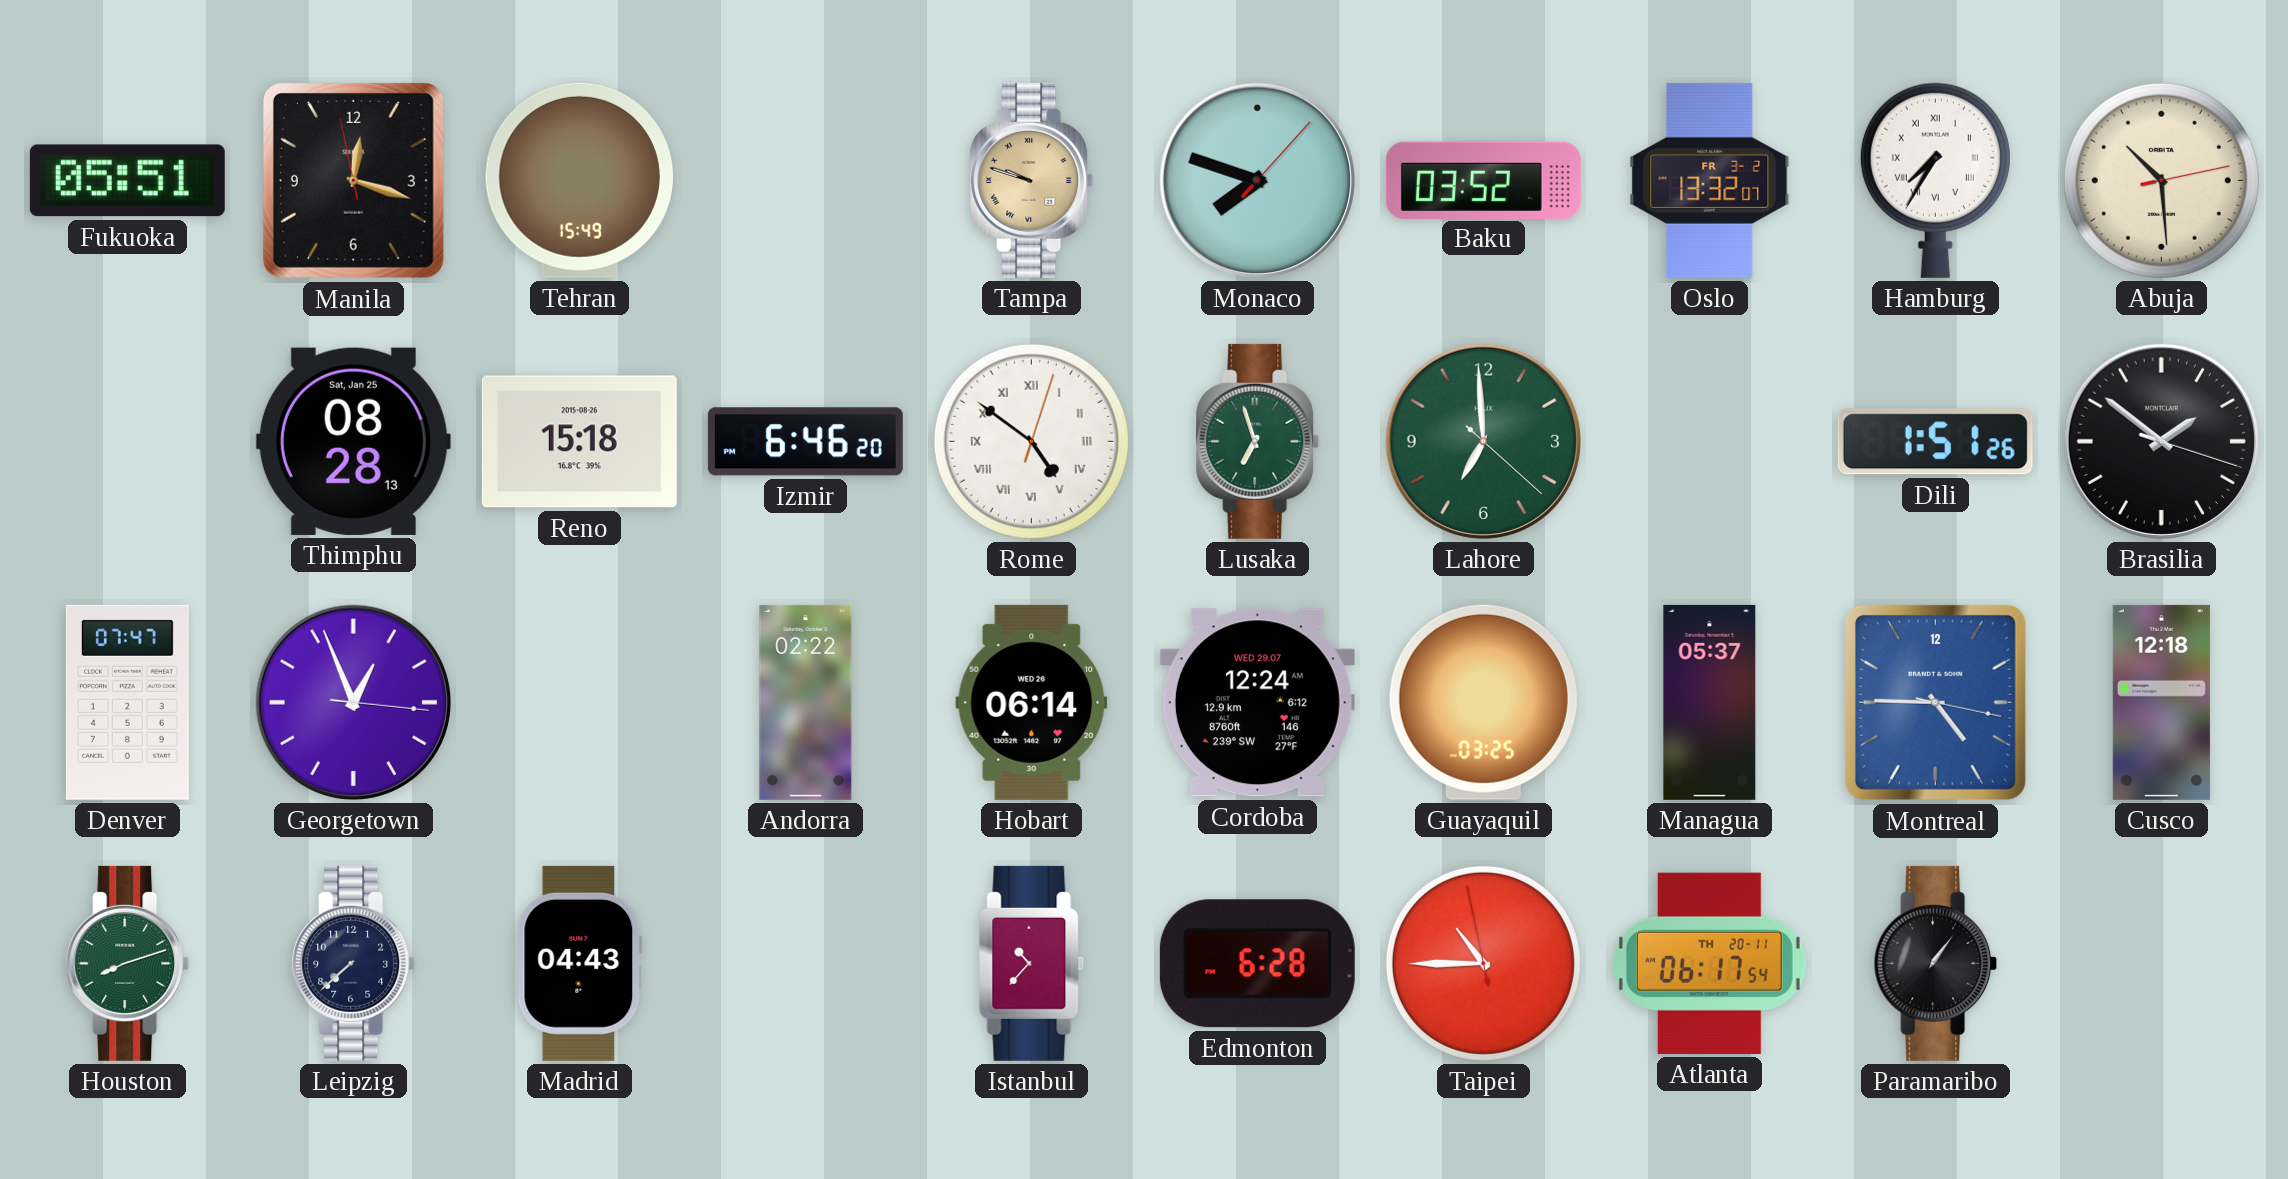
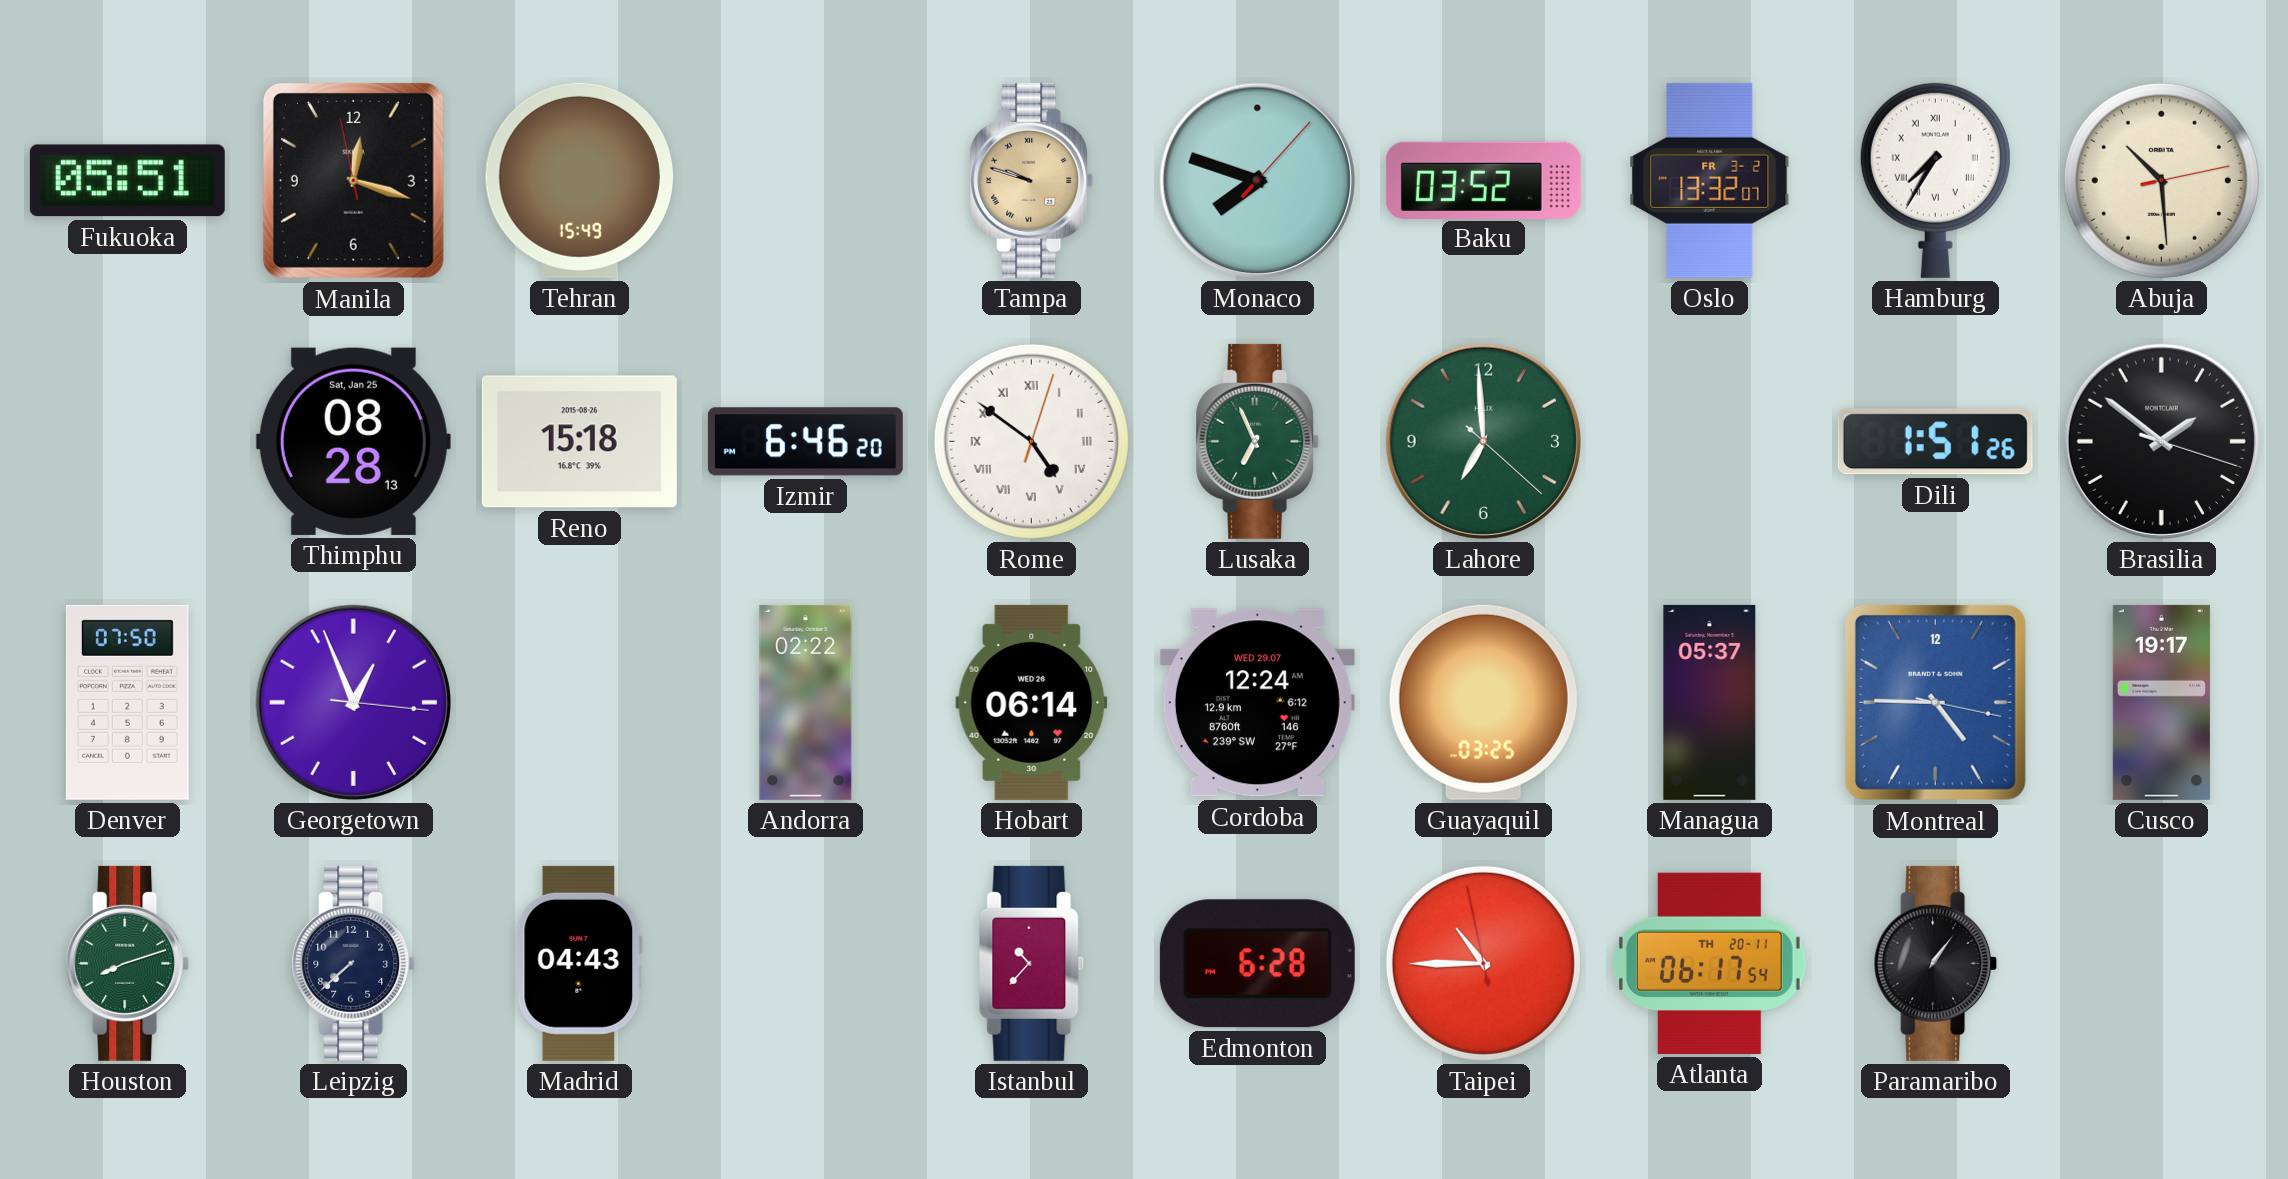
Lusaka: 6:57 -> 6:56
Denver: 07:47 -> 07:50
Cusco: 12:18 -> 19:17
